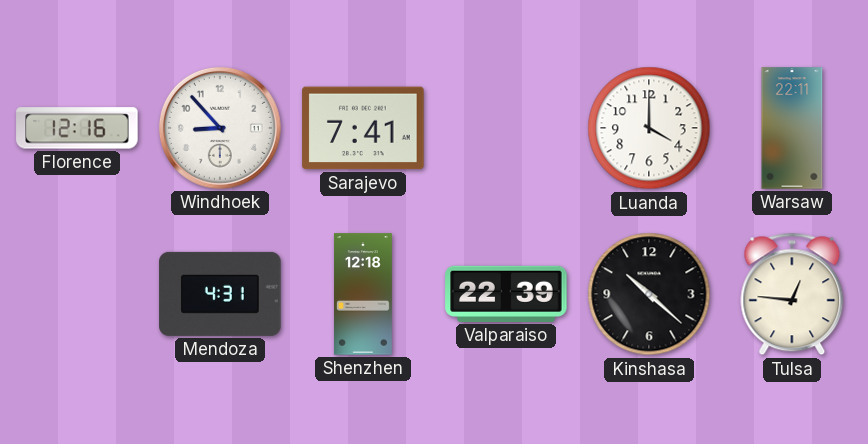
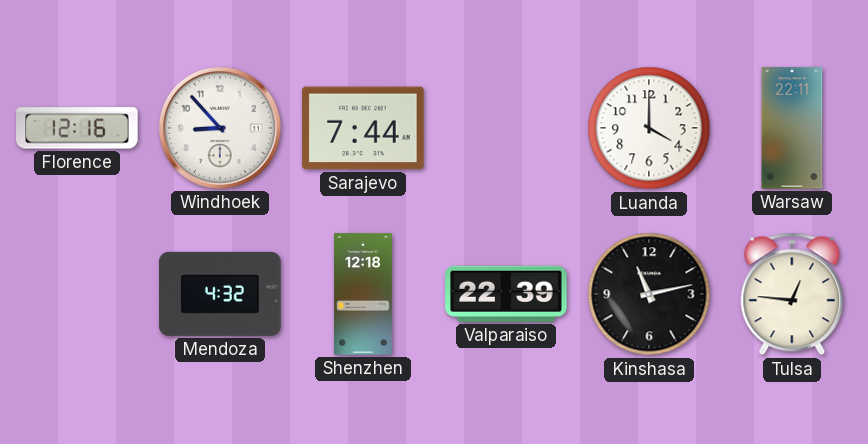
Sarajevo: 7:41 -> 7:44
Mendoza: 4:31 -> 4:32
Kinshasa: 10:22 -> 11:13
